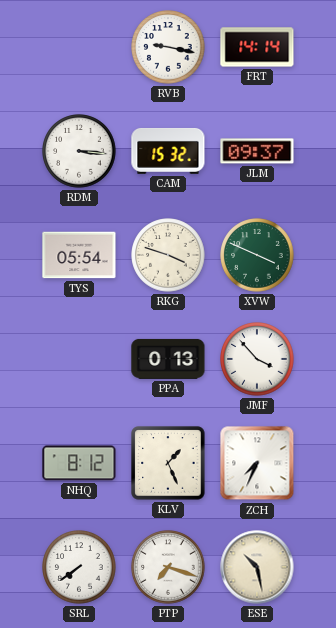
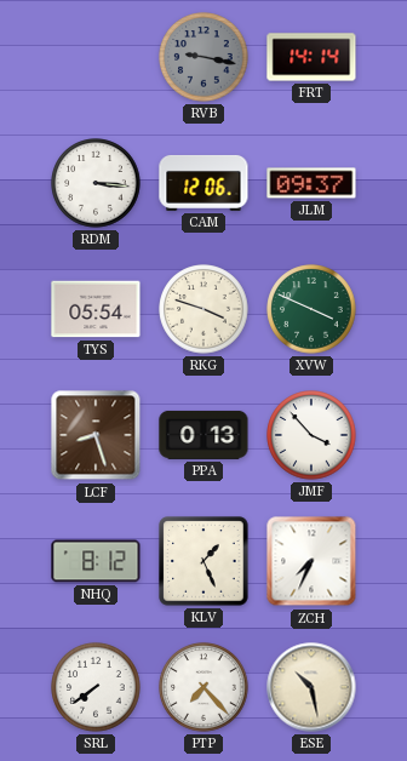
RVB dial: white -> grey
CAM: 15:32 -> 12:06
LCF: none -> 8:27
PTP: 7:18 -> 7:23
